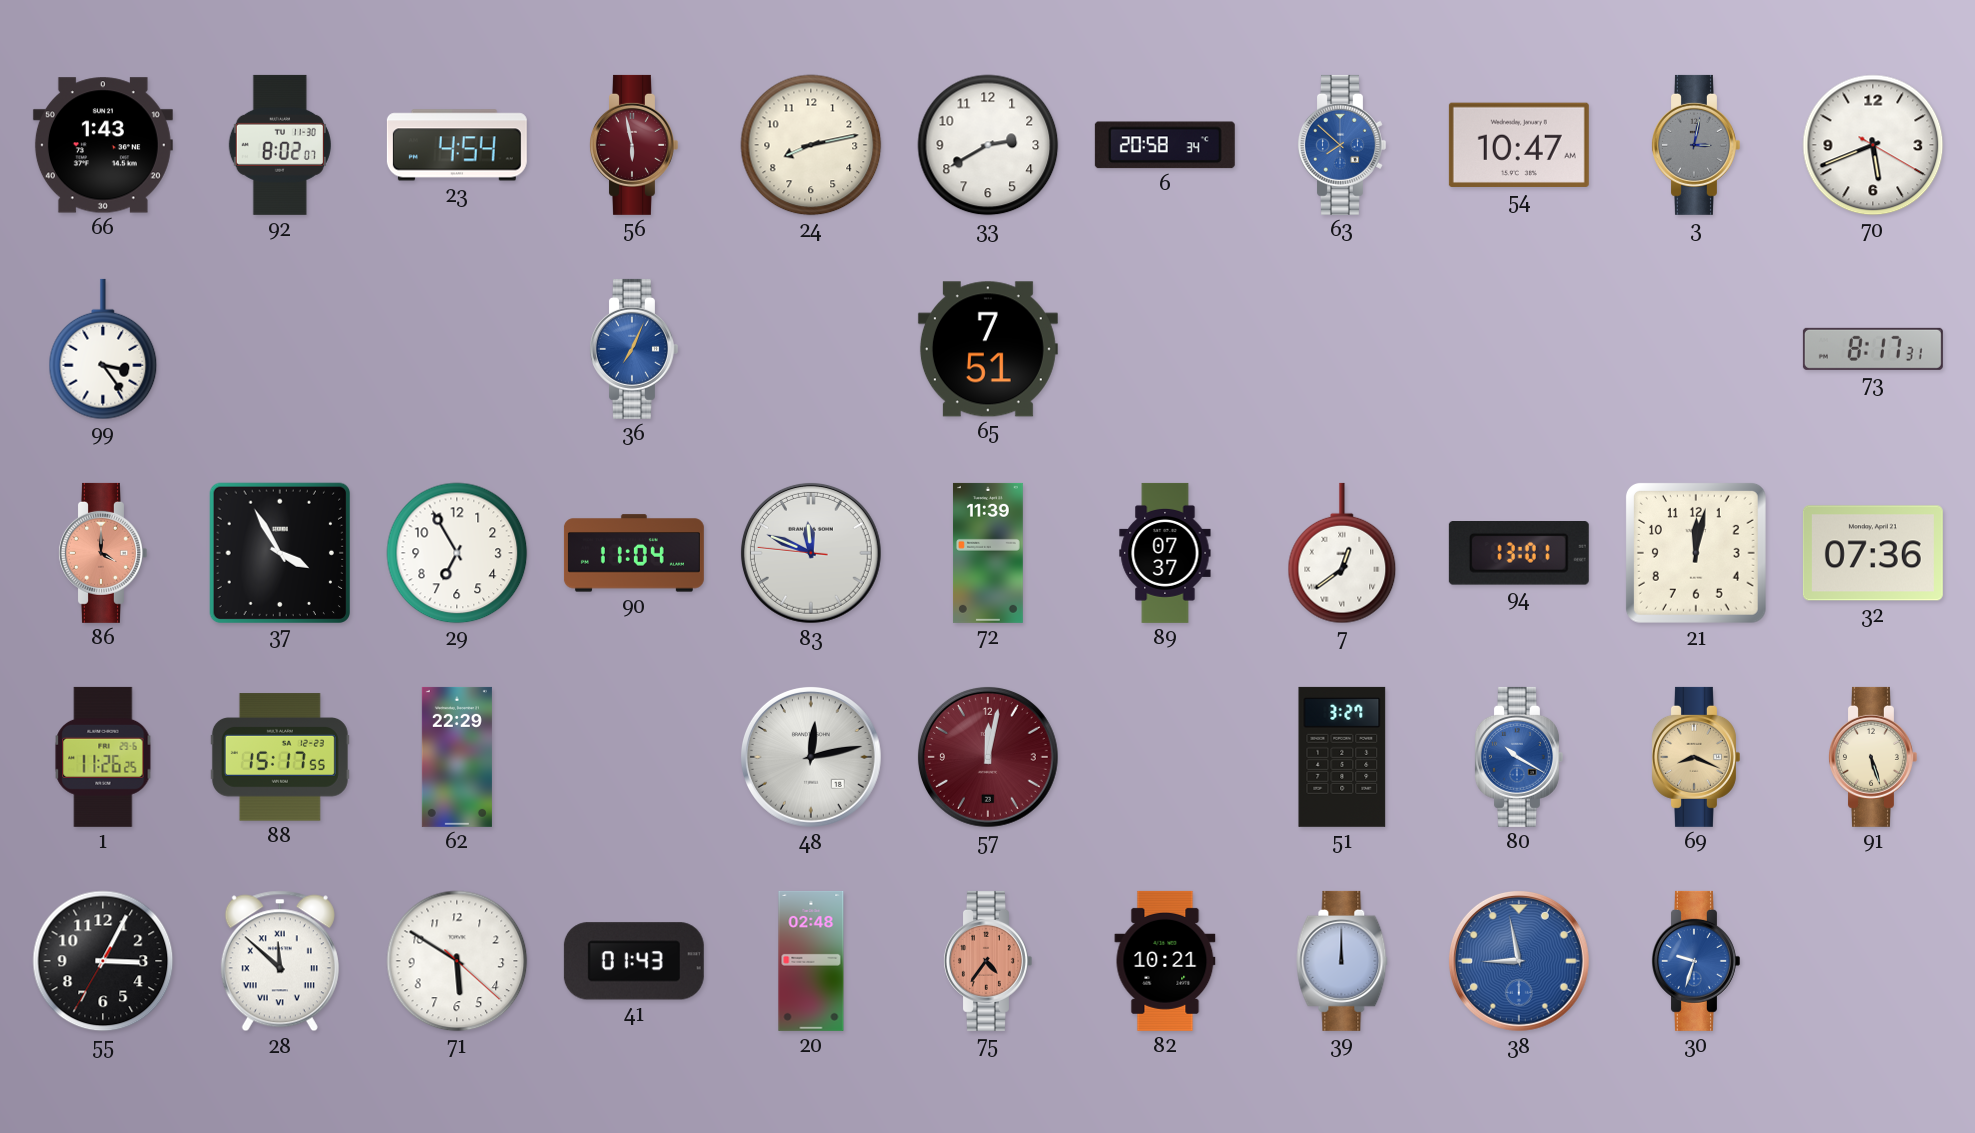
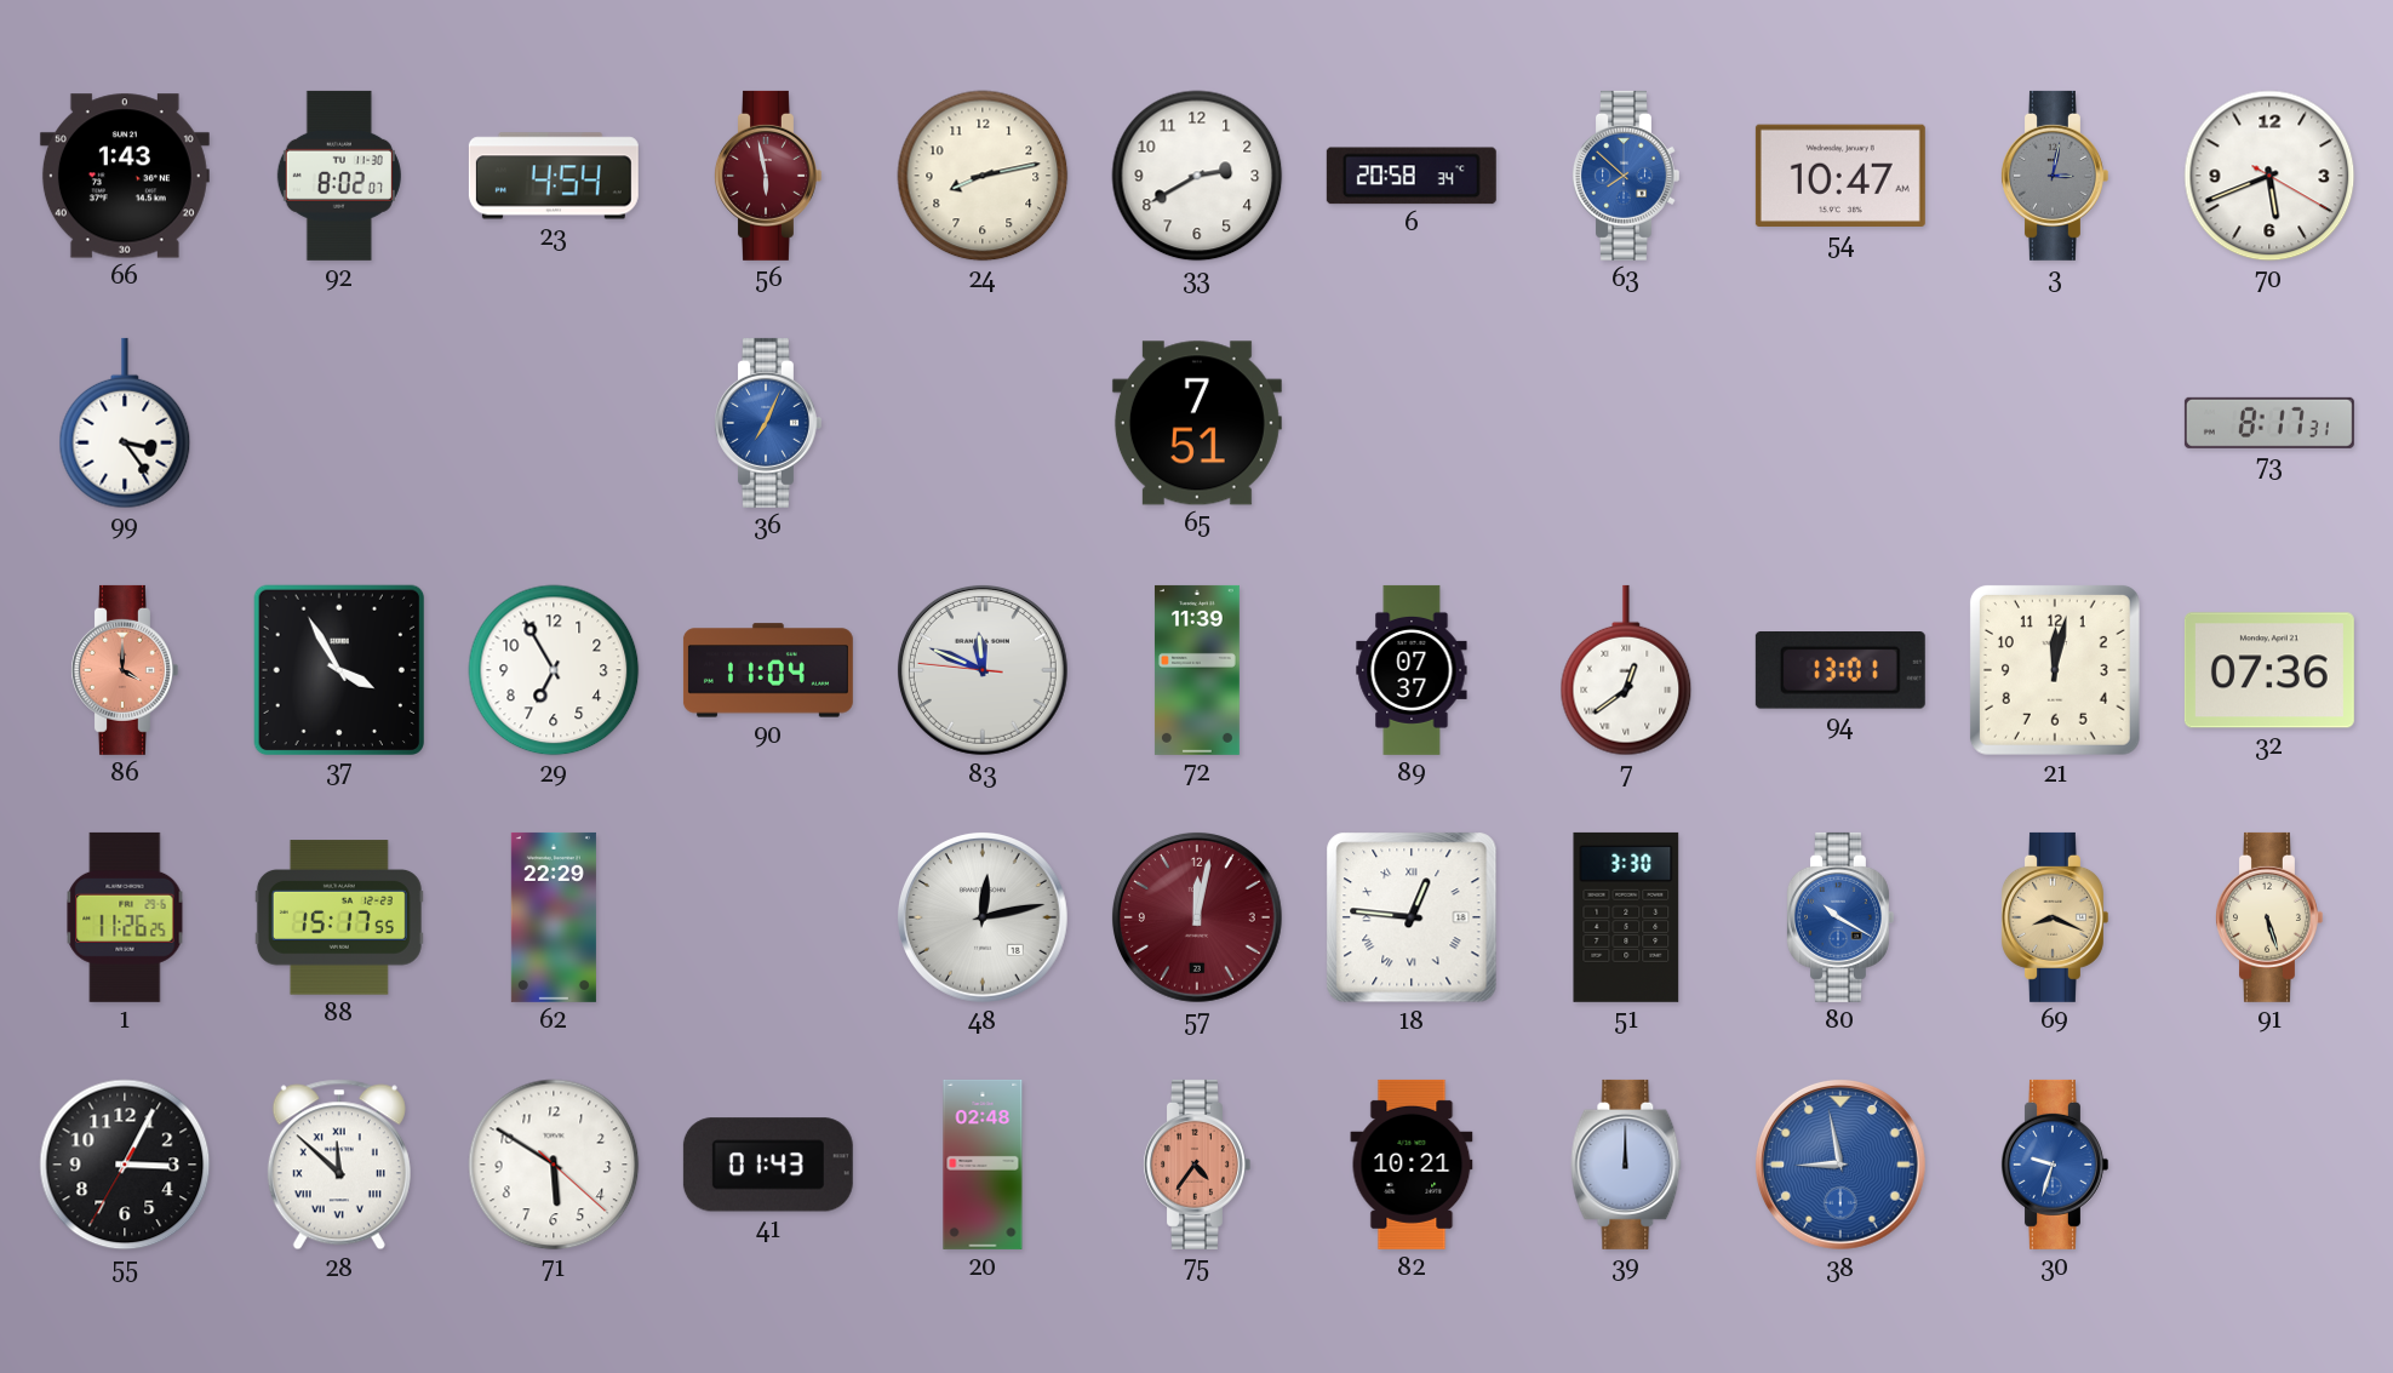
18: none -> 12:46
51: 3:27 -> 3:30
